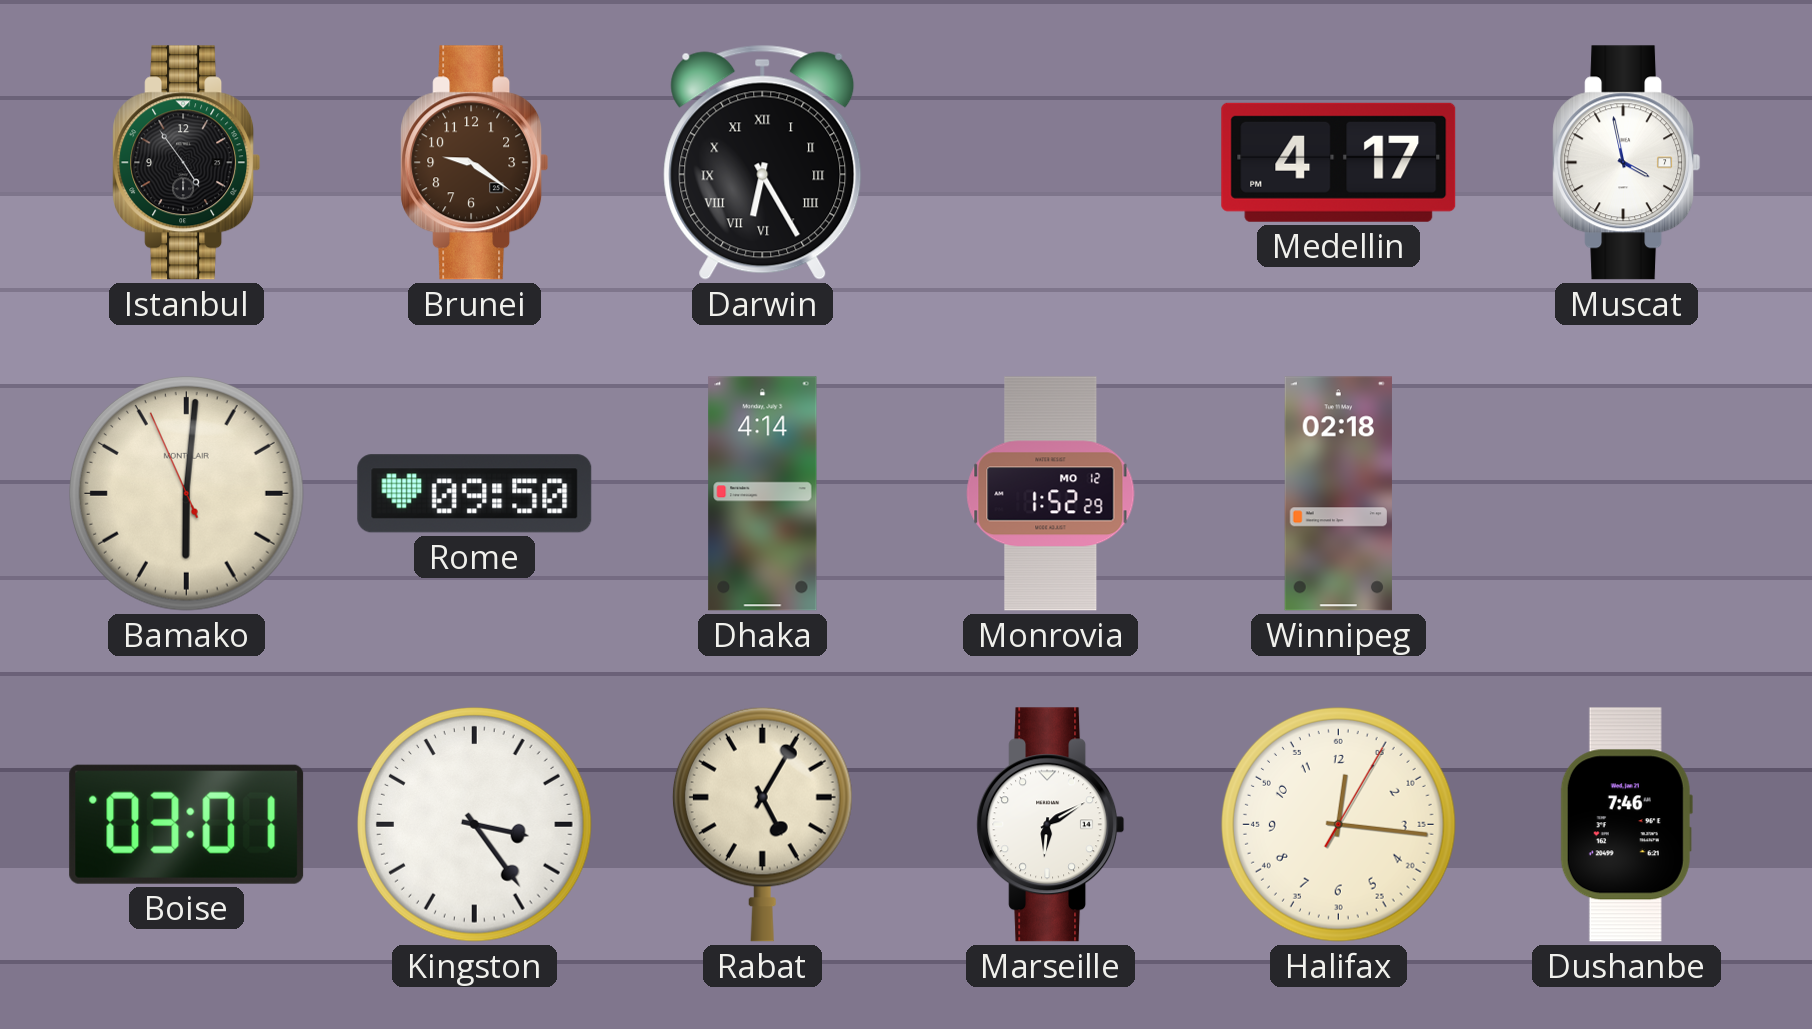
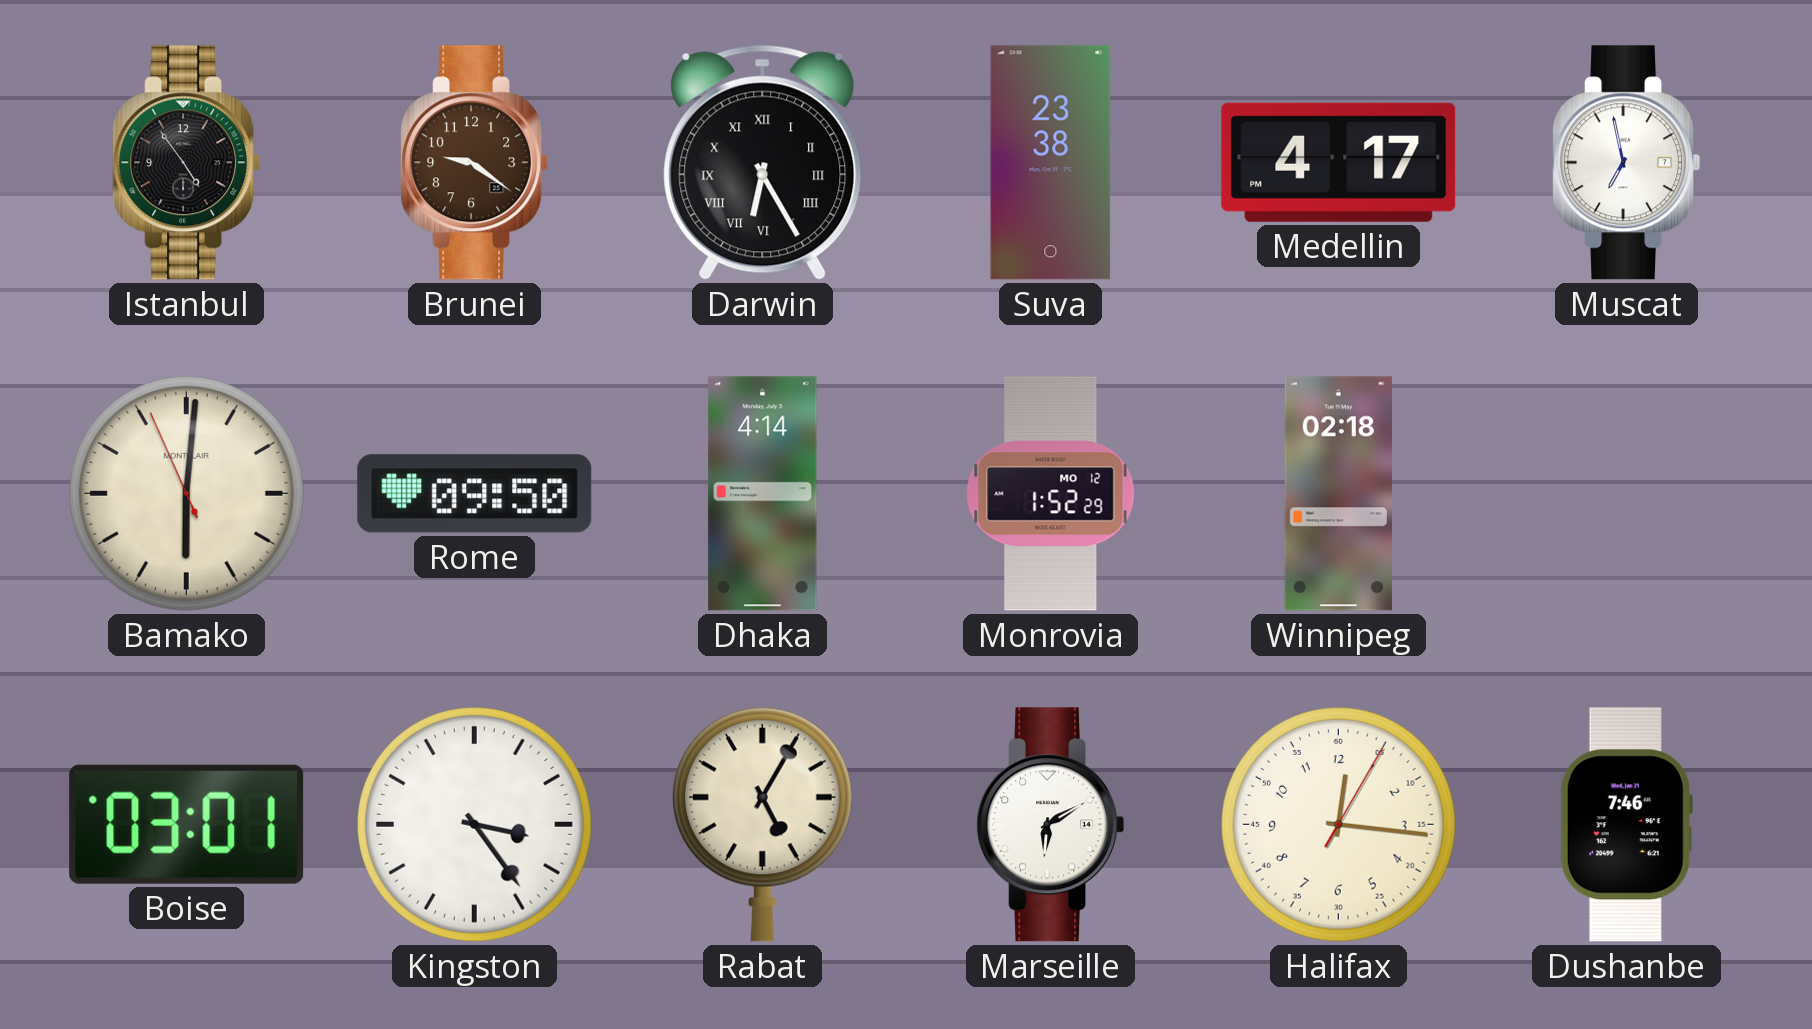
Suva: none -> 23:38
Muscat: 3:58 -> 6:58
